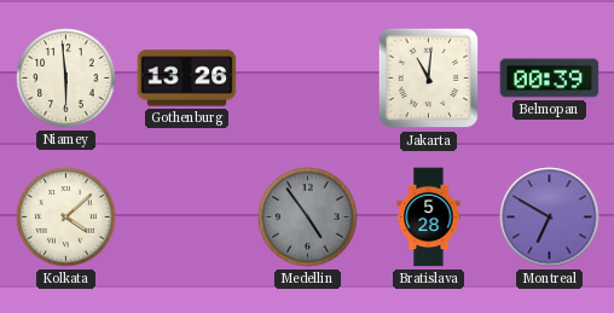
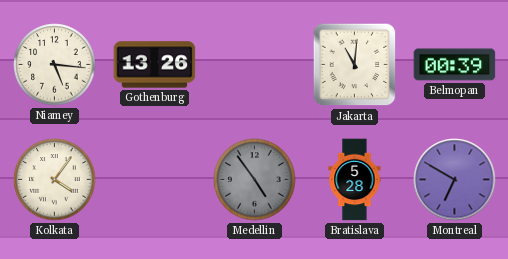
Niamey: 5:59 -> 5:16
Kolkata: 4:08 -> 4:06
